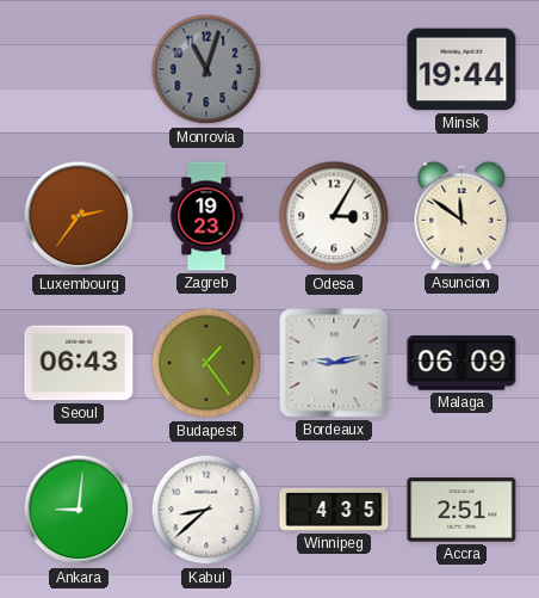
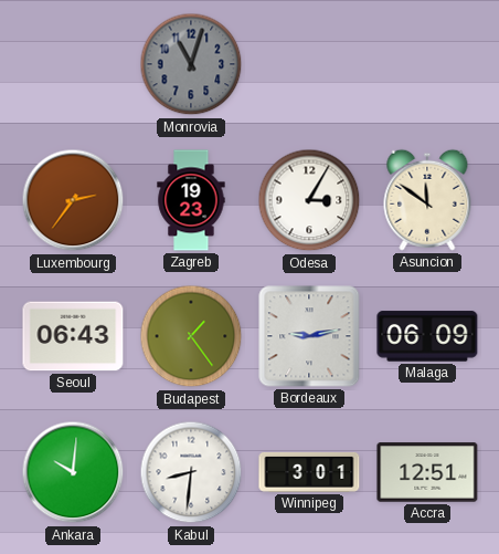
Minsk: 19:44 -> none
Ankara: 9:01 -> 10:01
Kabul: 8:38 -> 8:31
Winnipeg: 4:35 -> 3:01
Accra: 2:51 -> 12:51
